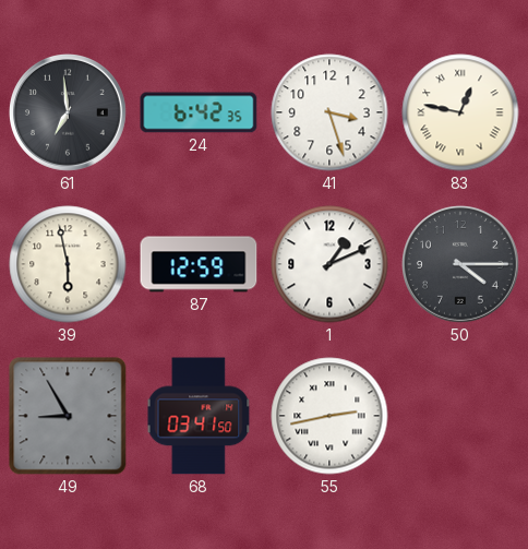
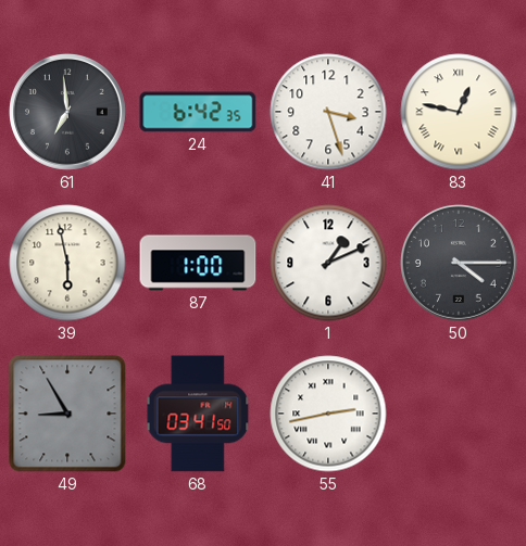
87: 12:59 -> 1:00
